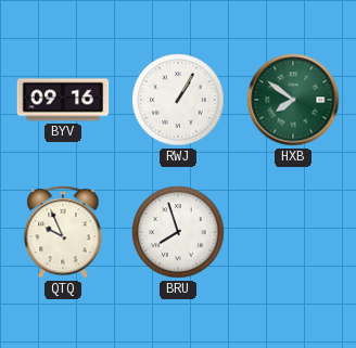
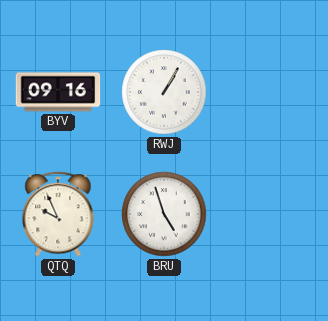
HXB: 7:51 -> none
BRU: 7:57 -> 4:57
